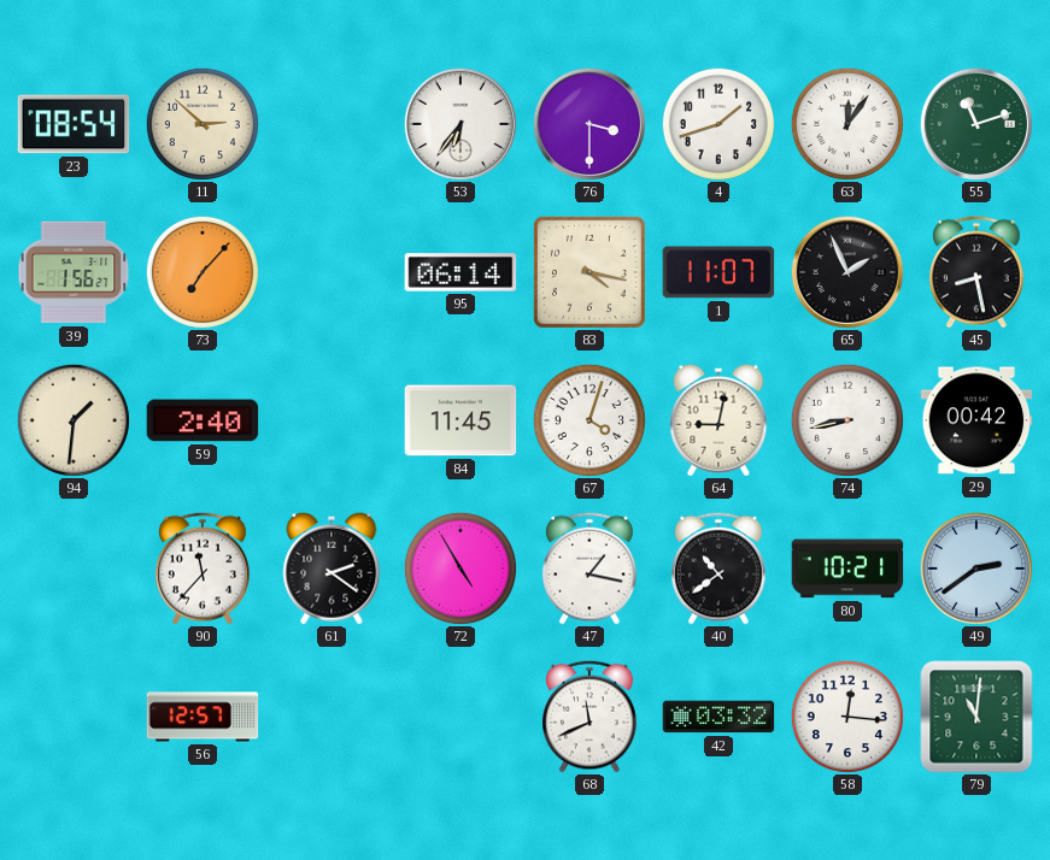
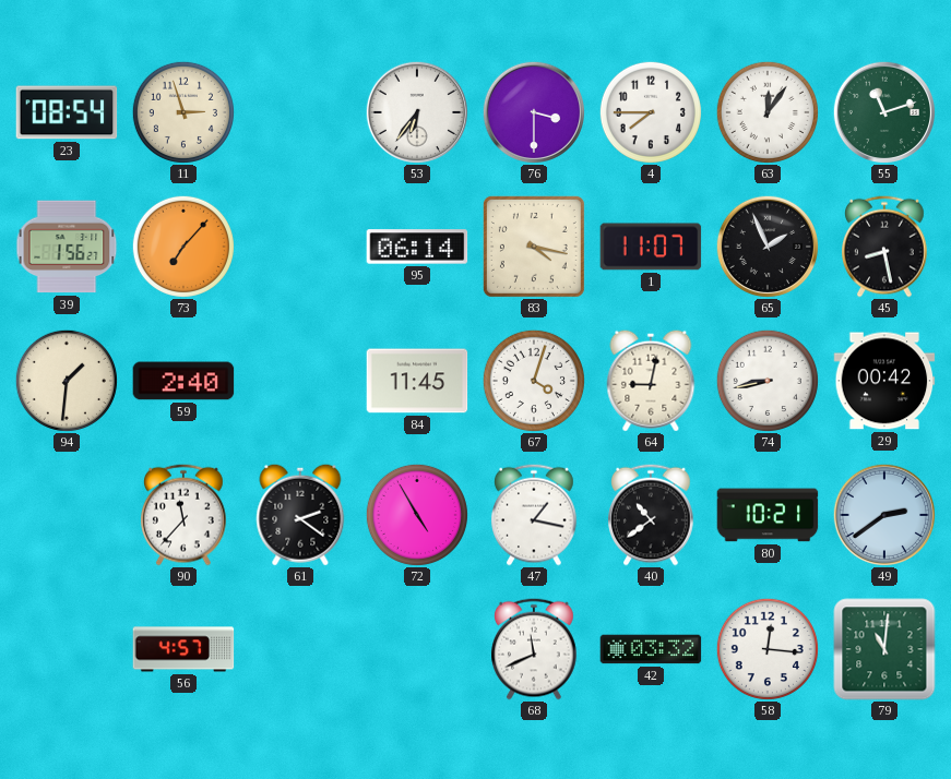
11: 2:52 -> 2:57
4: 1:42 -> 7:45
56: 12:57 -> 4:57
